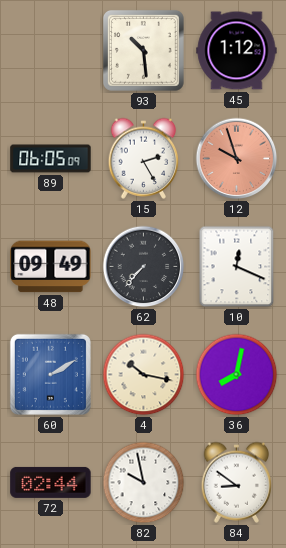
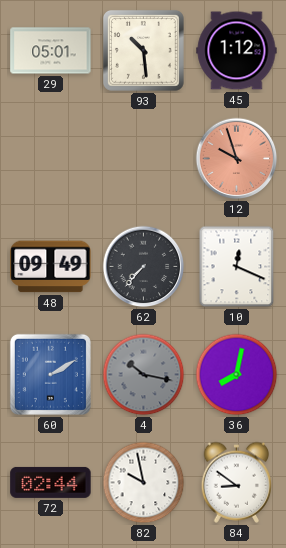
29: none -> 05:01
89: 06:05 -> none
15: 2:25 -> none
4 dial: cream -> grey
